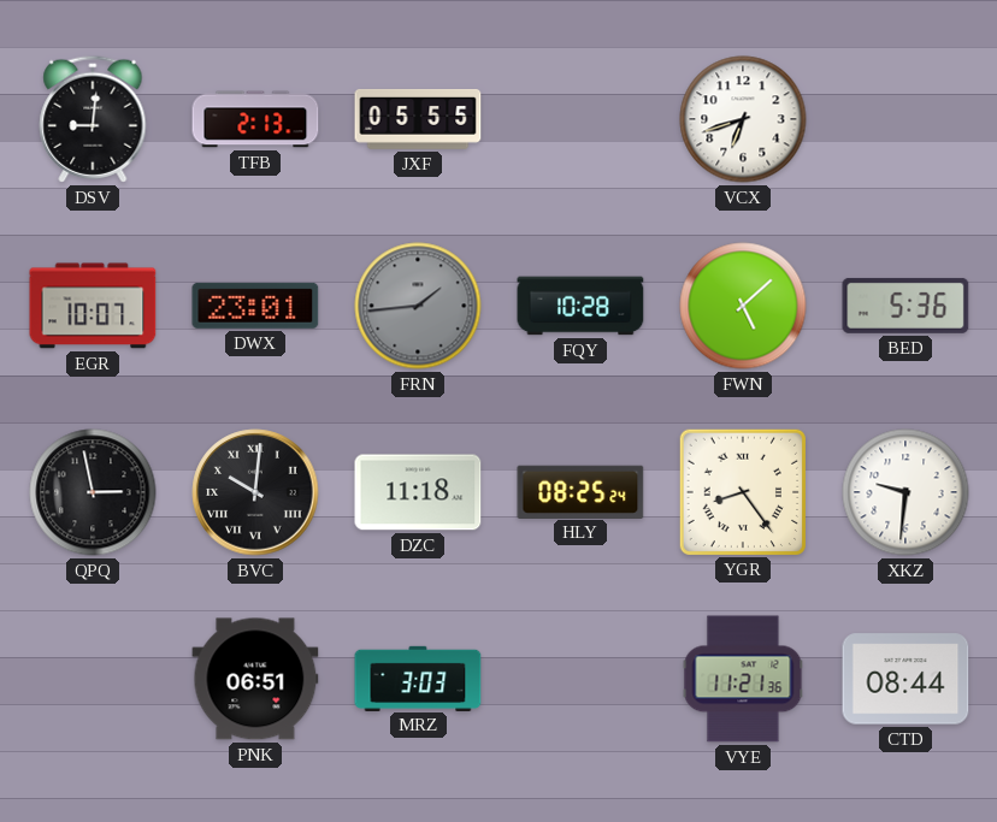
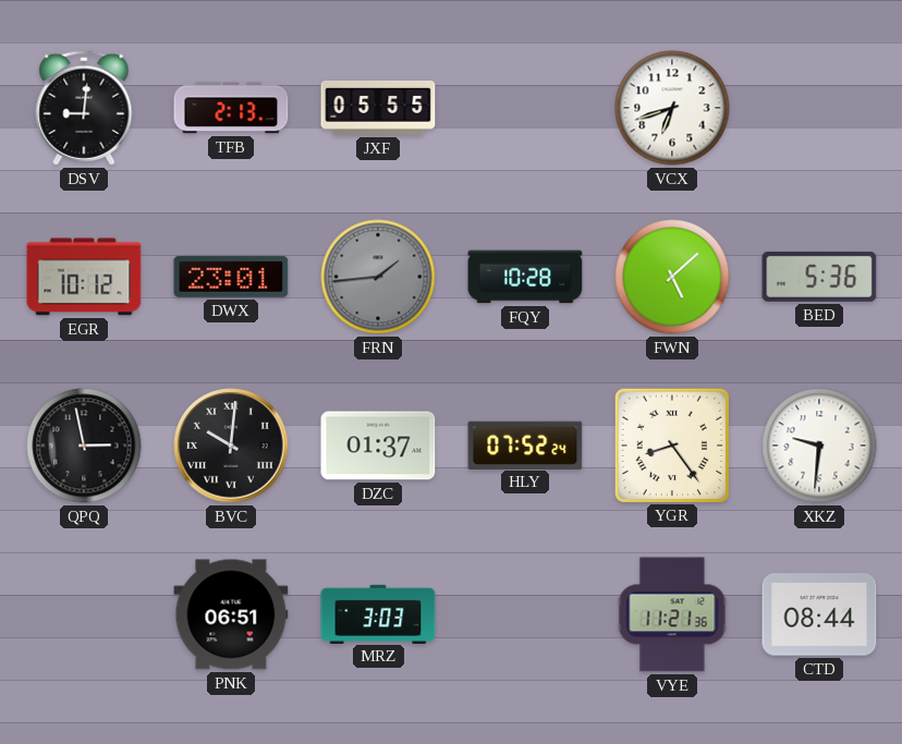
EGR: 10:07 -> 10:12
DZC: 11:18 -> 01:37
HLY: 08:25 -> 07:52
